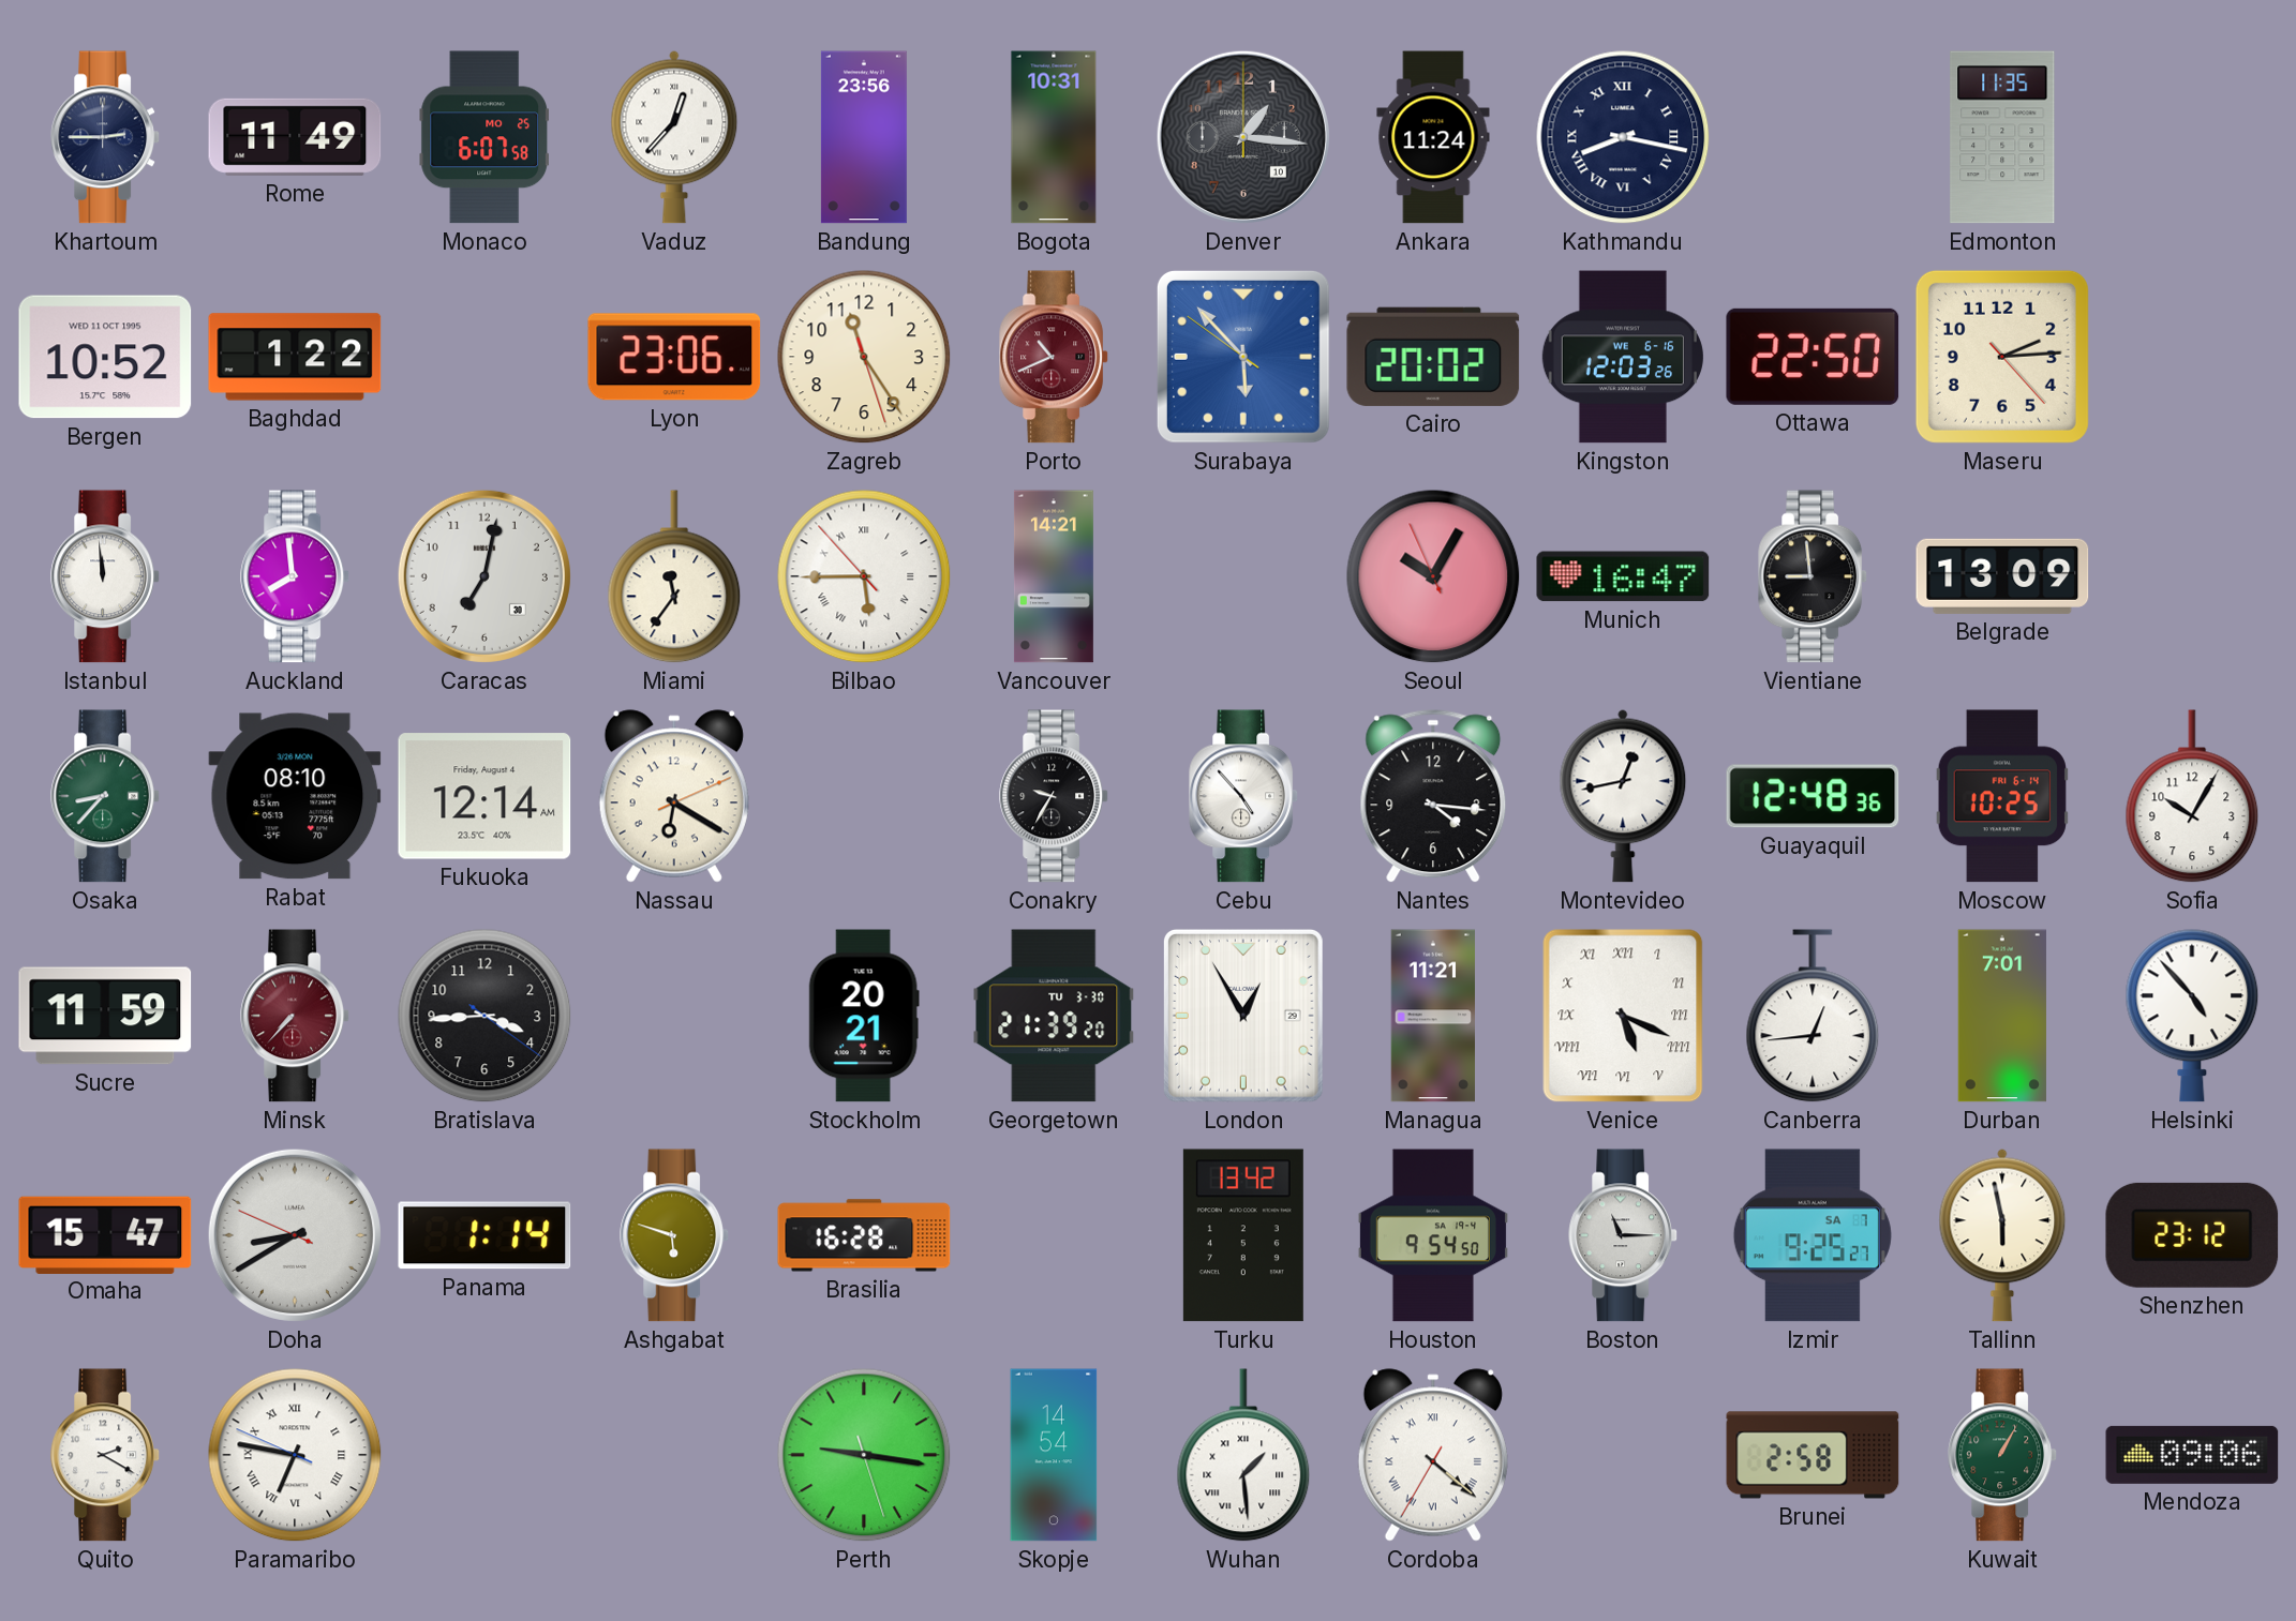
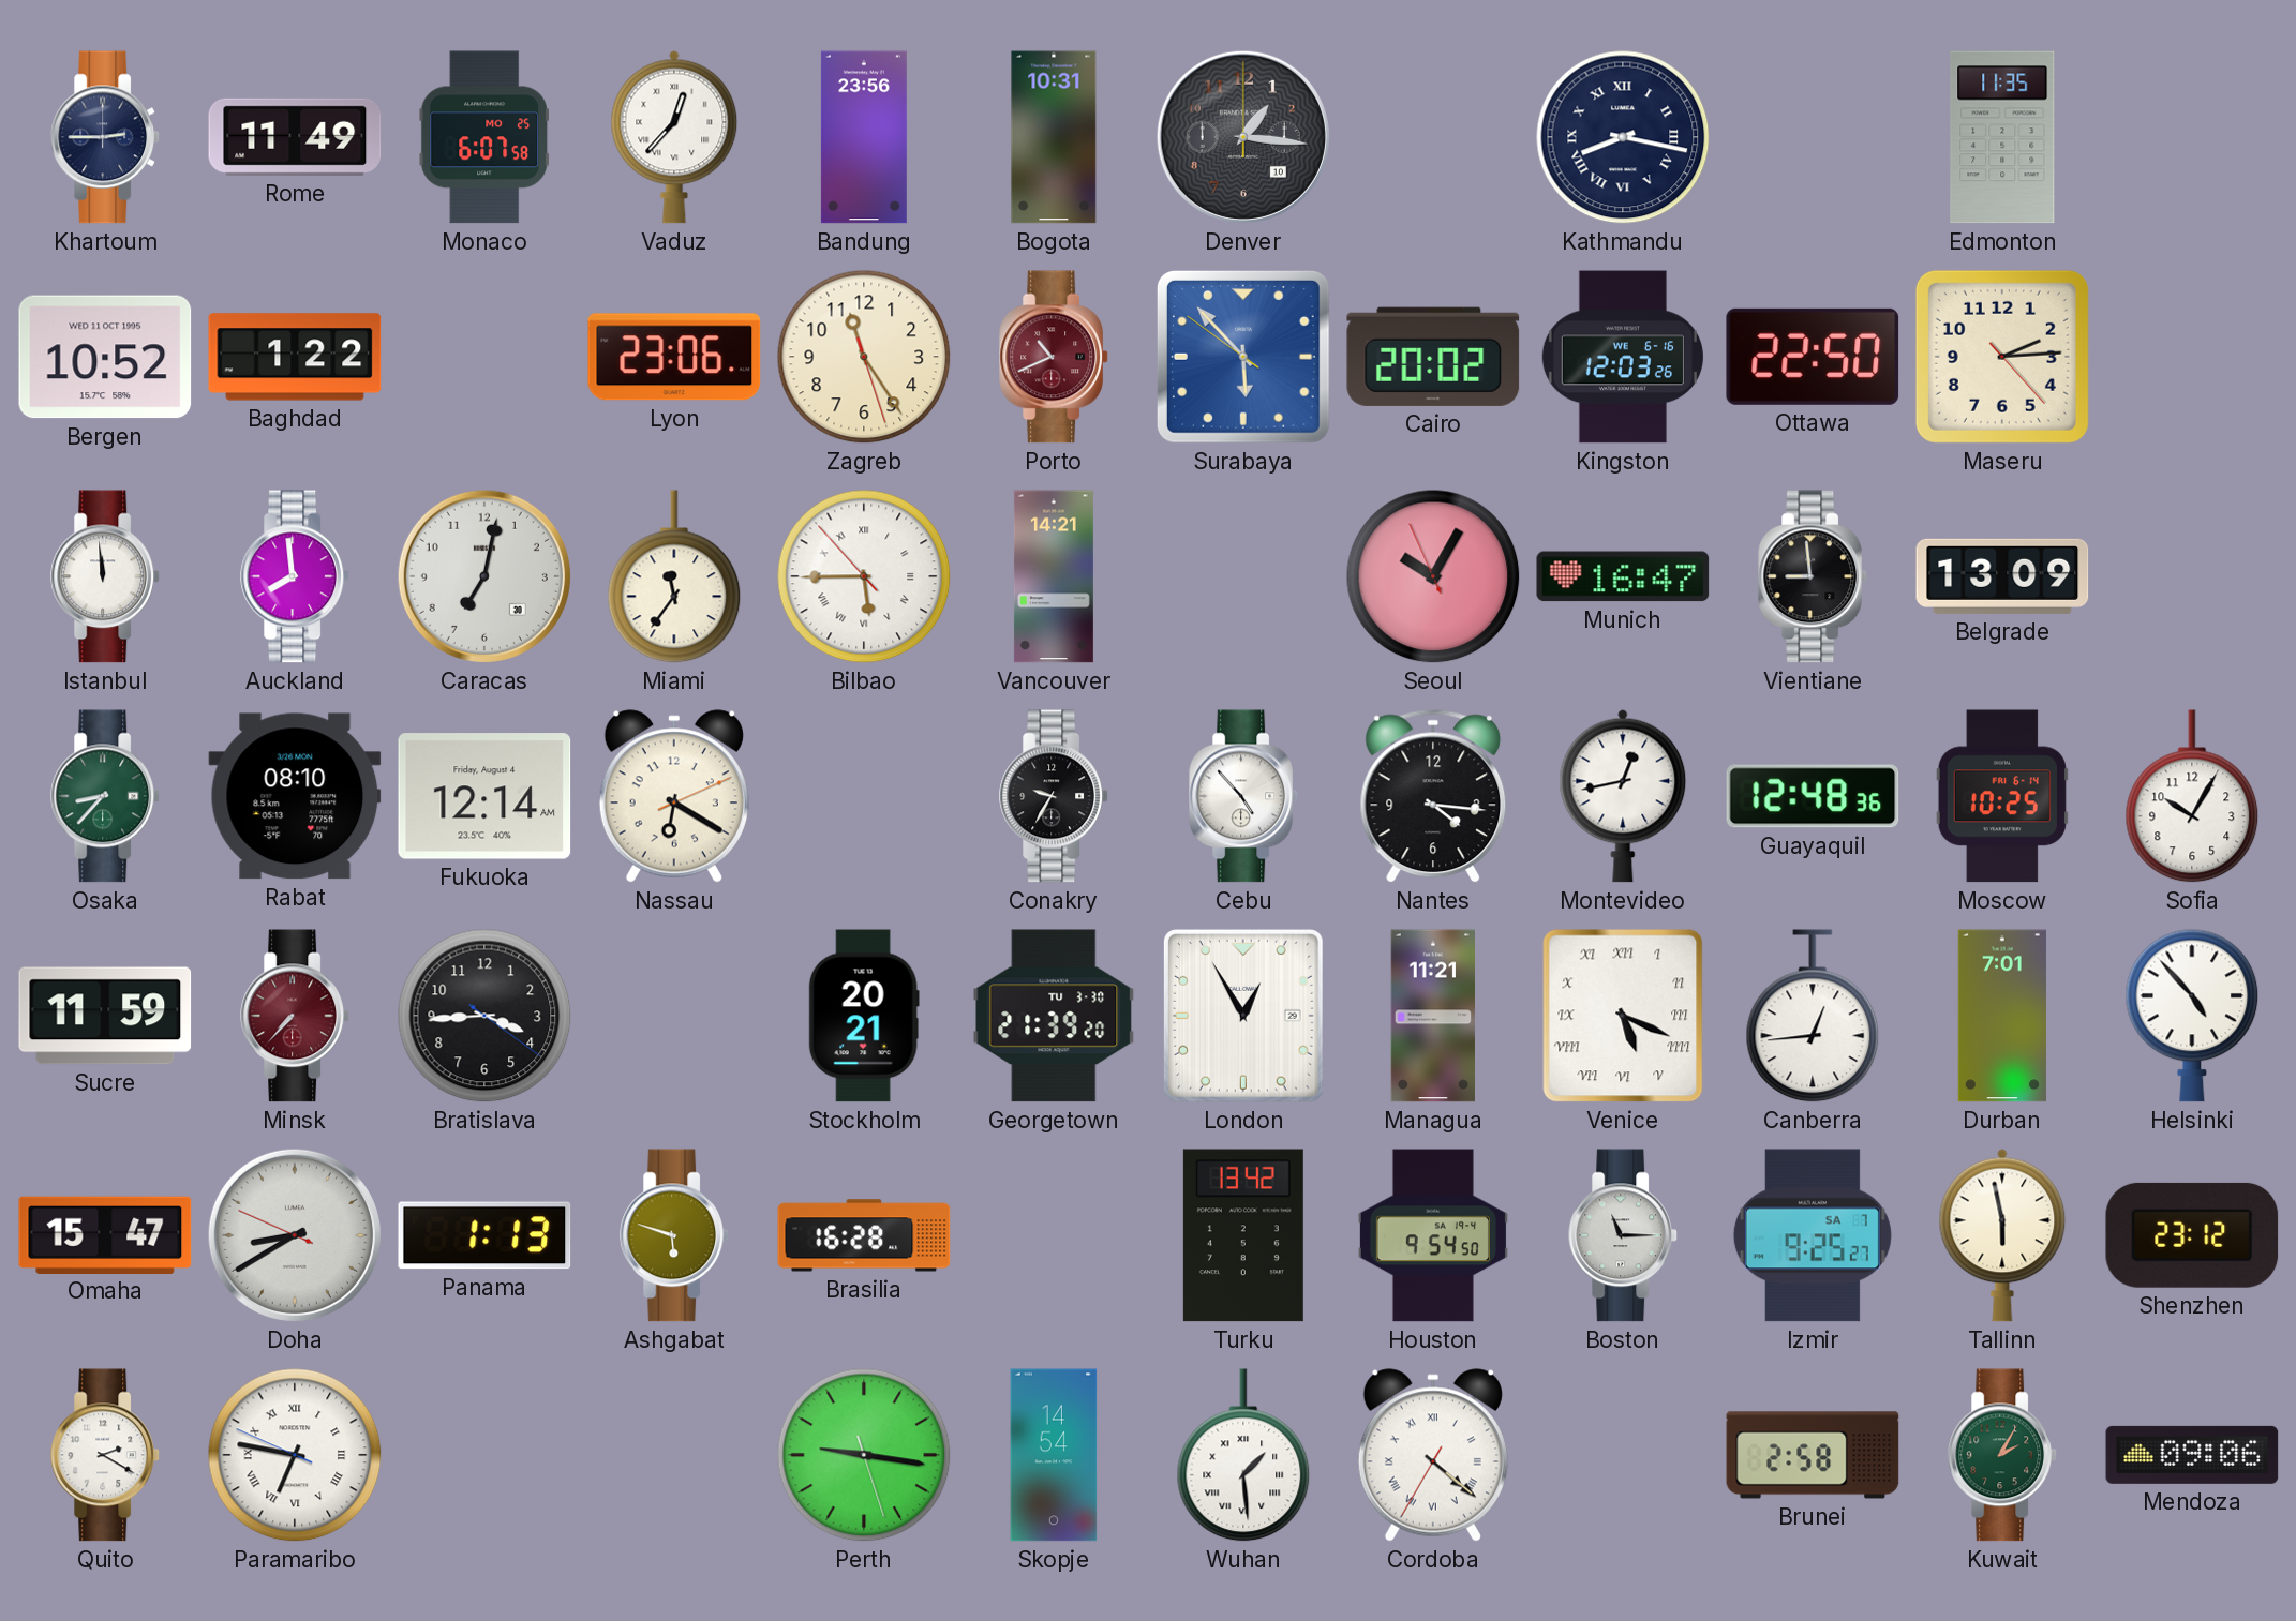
Ankara: 11:24 -> none
Panama: 1:14 -> 1:13
Kuwait: 1:05 -> 2:05
